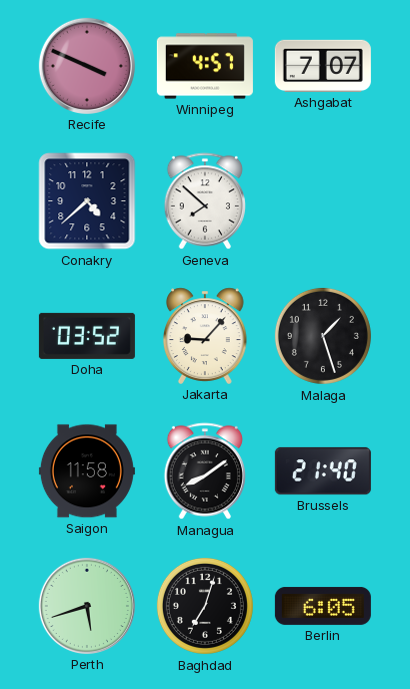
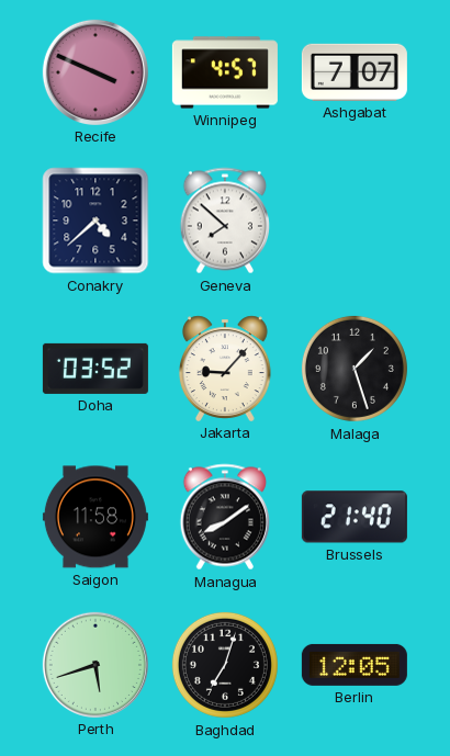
Berlin: 6:05 -> 12:05
